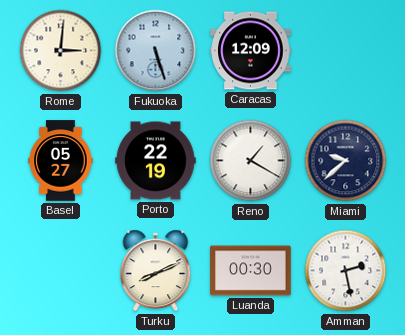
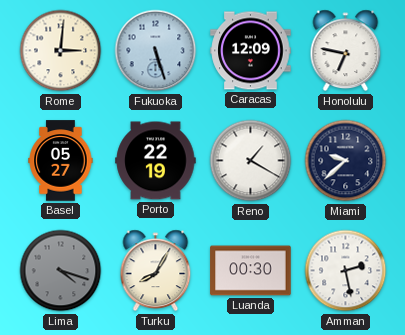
Honolulu: none -> 6:47
Lima: none -> 4:18
Turku: 8:11 -> 8:05
